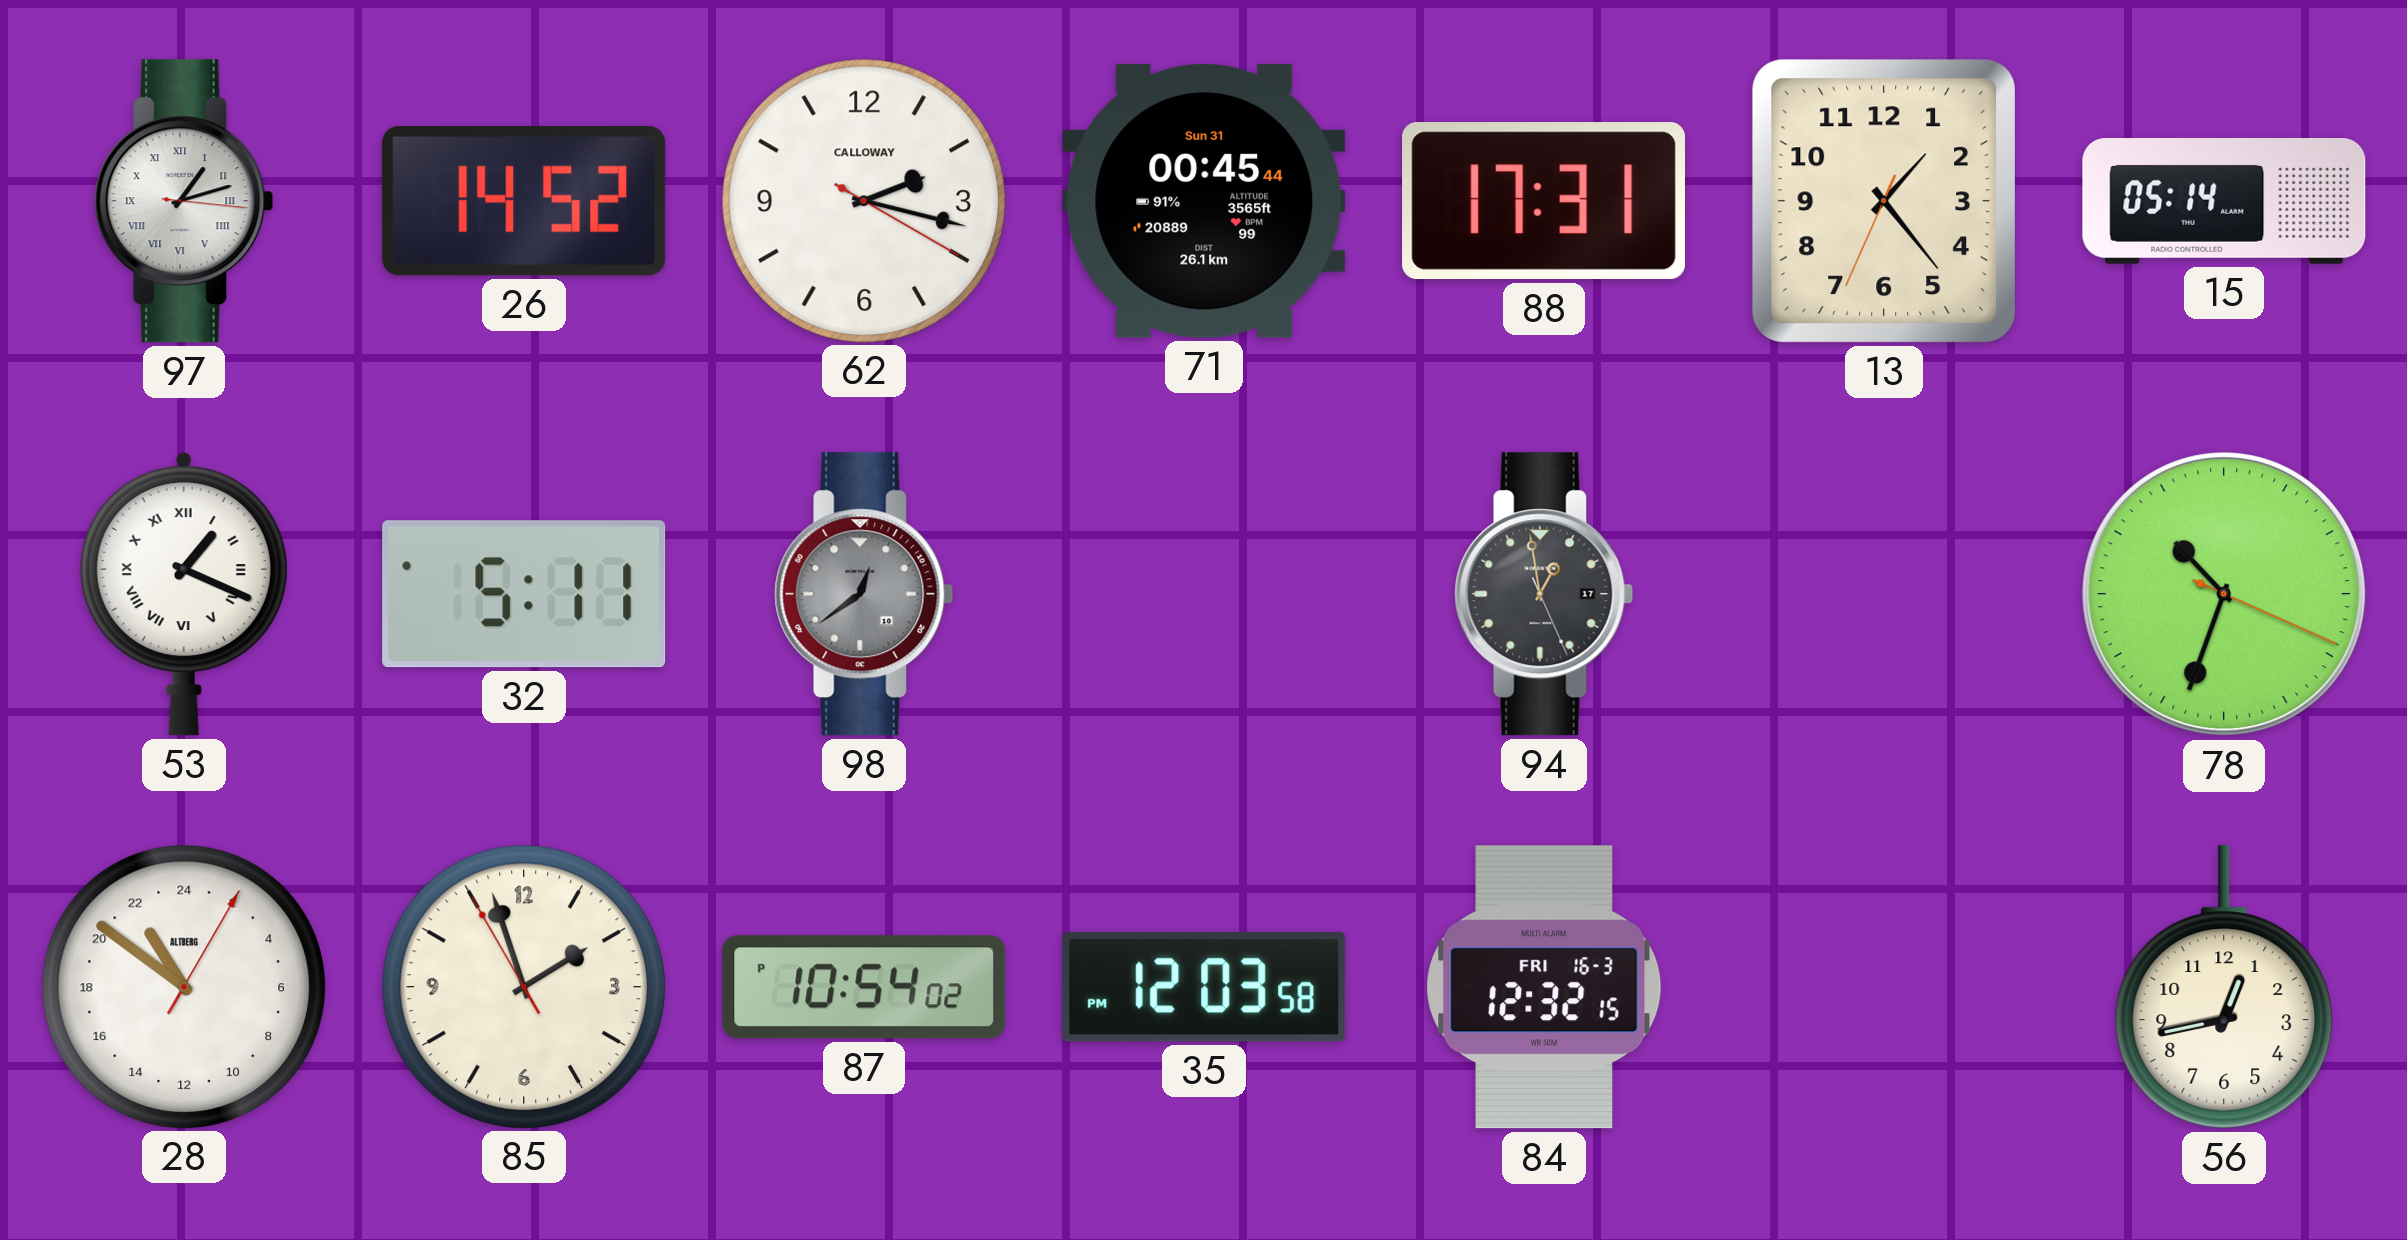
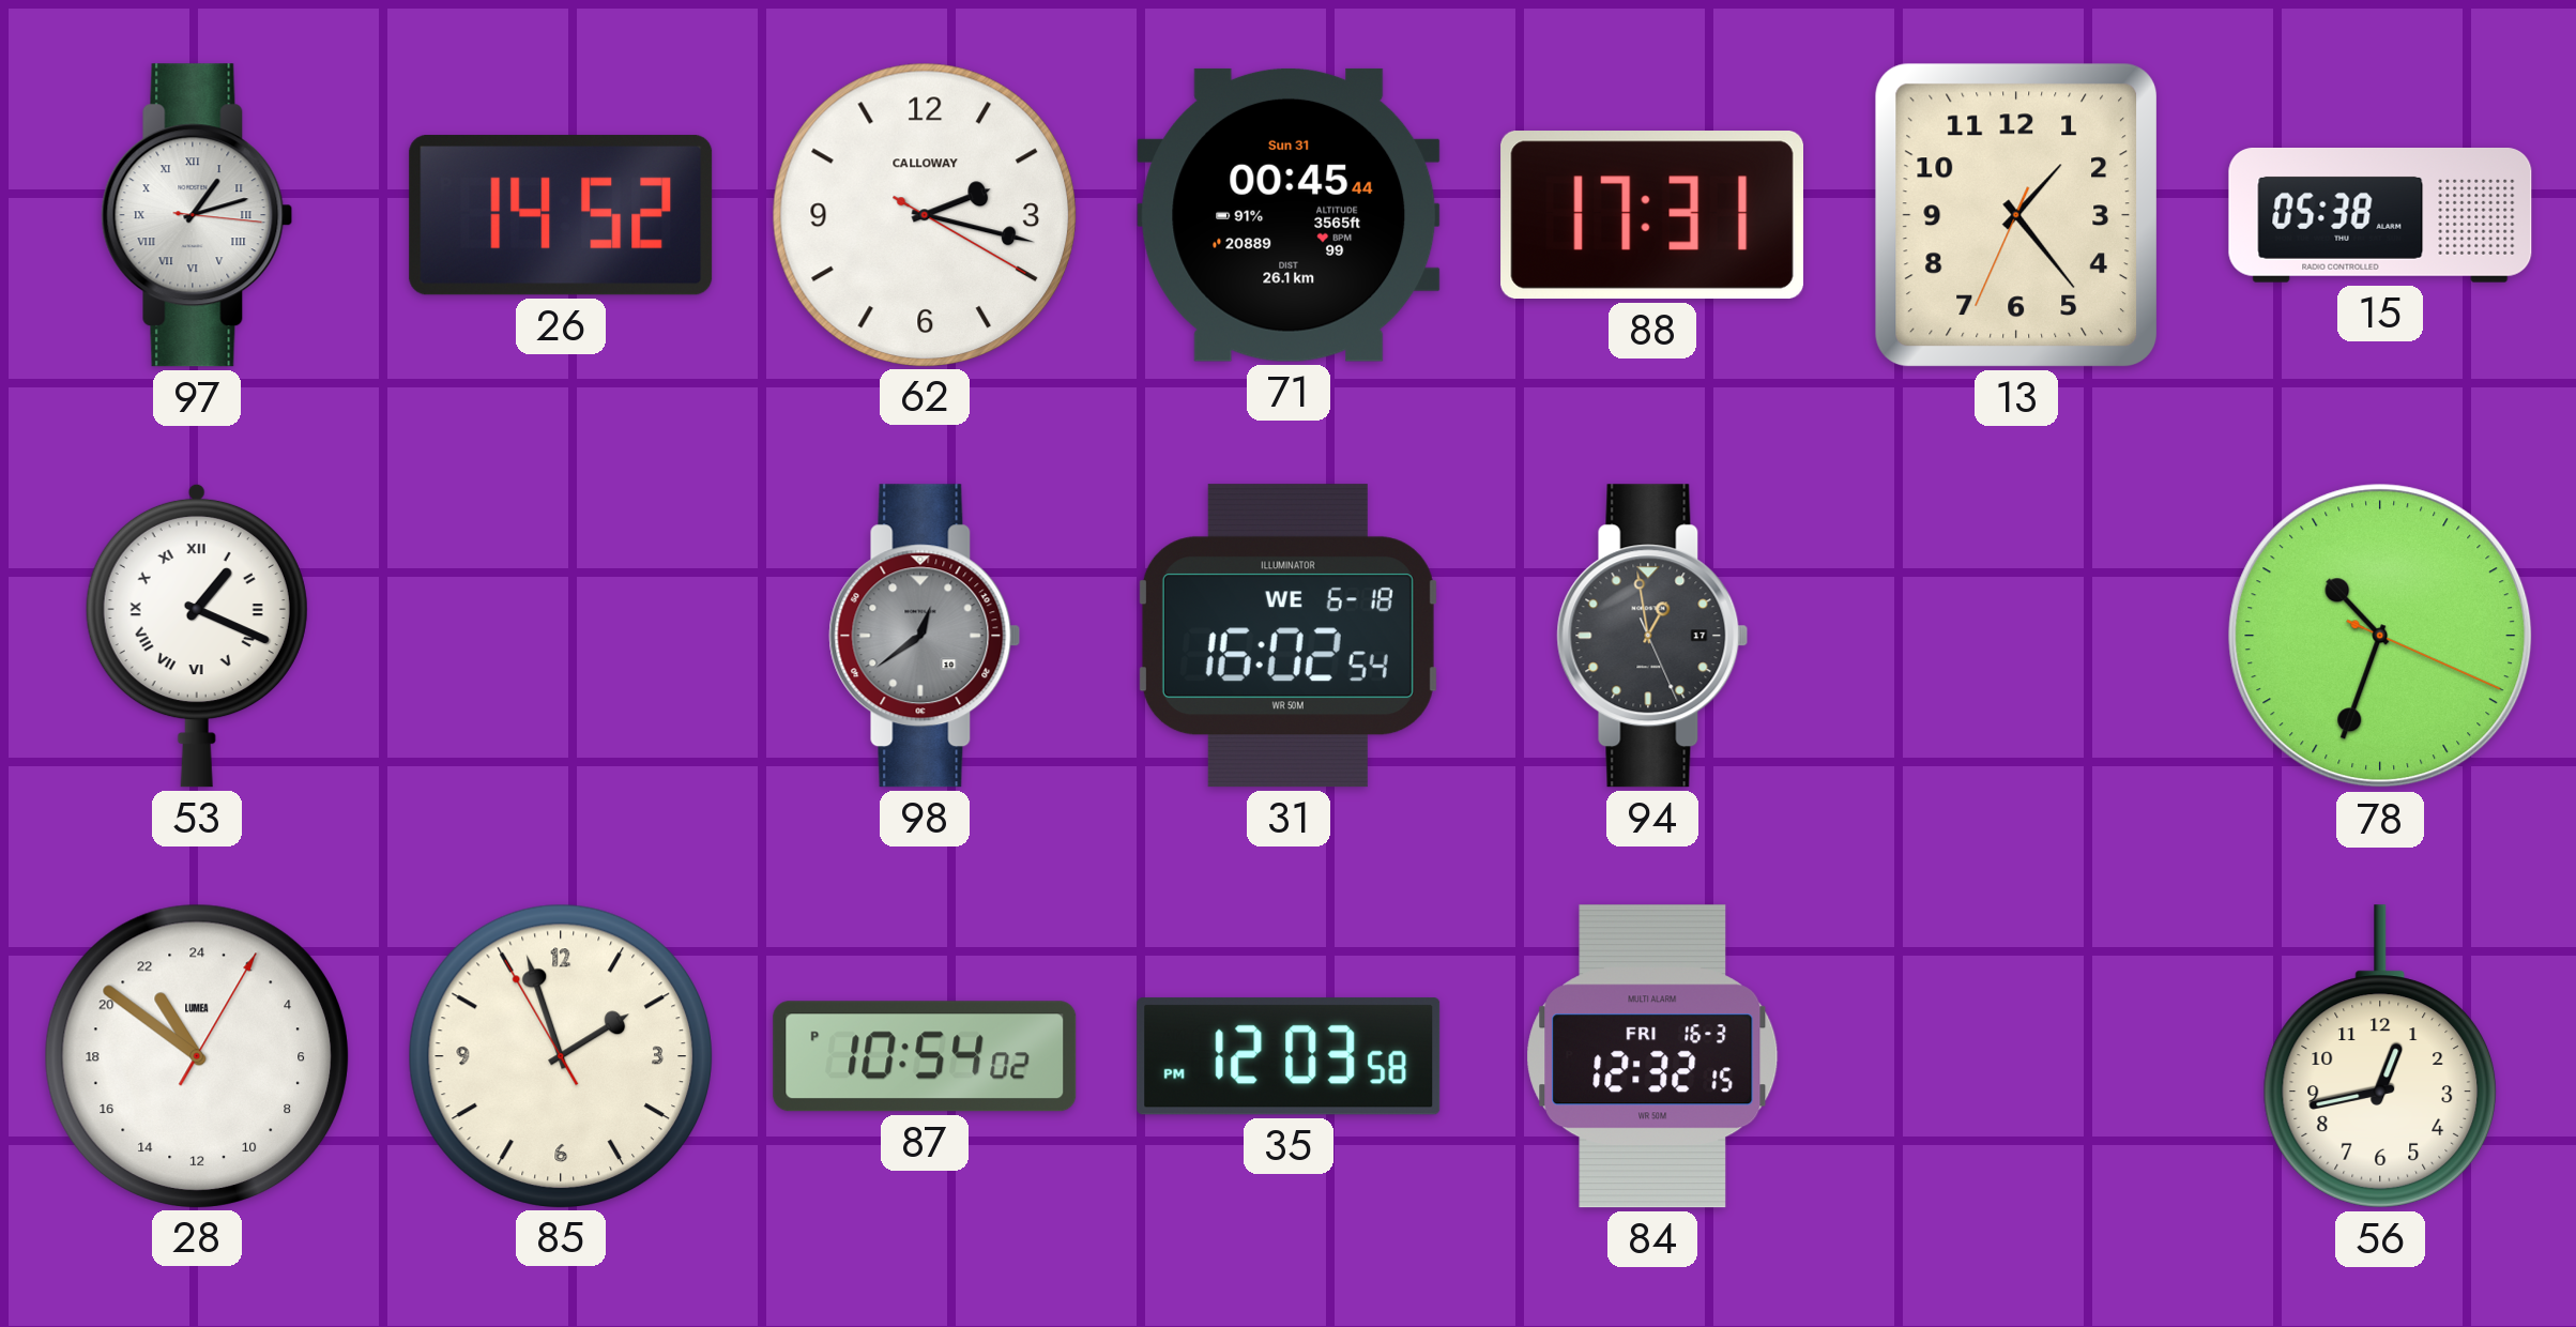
15: 05:14 -> 05:38
32: 5:11 -> none
31: none -> 16:02
28 brand: ALTBERG -> LUMEA
